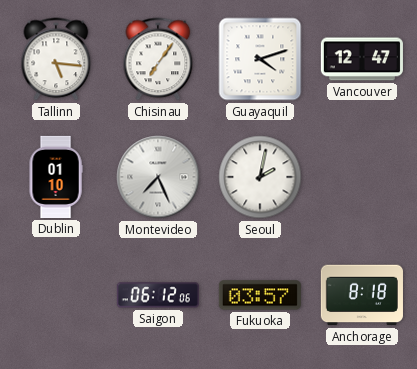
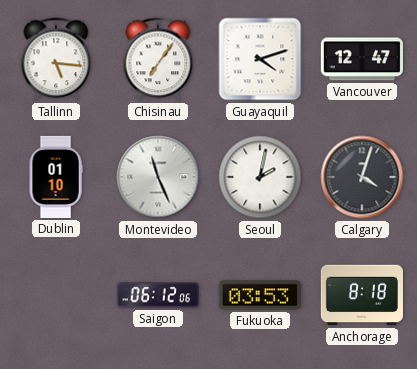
Montevideo: 7:26 -> 11:26
Calgary: none -> 4:03
Fukuoka: 03:57 -> 03:53
